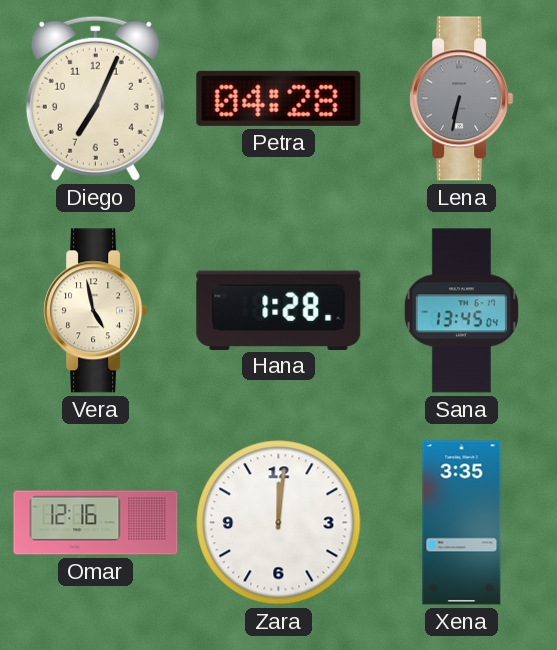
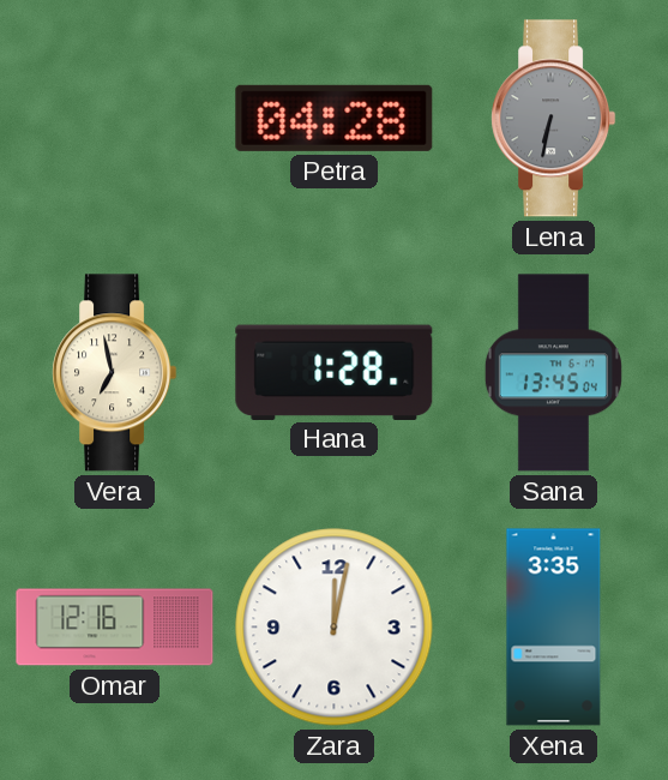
Diego: 7:04 -> none
Vera: 4:58 -> 6:58
Zara: 12:01 -> 12:02
